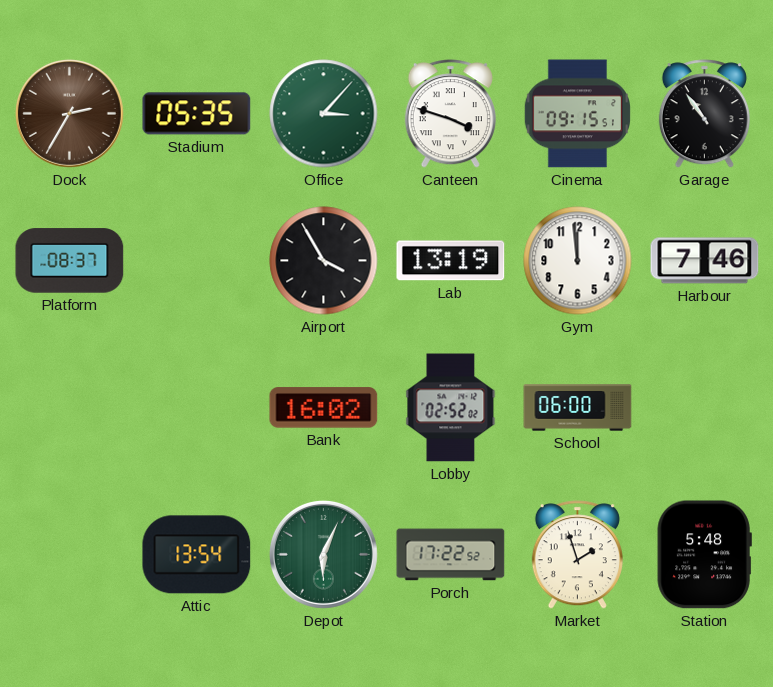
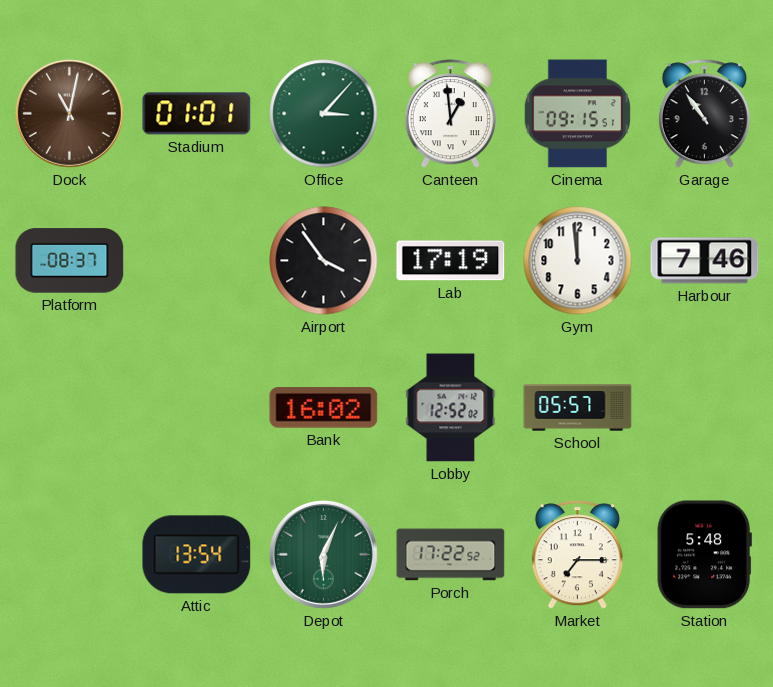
Dock: 2:35 -> 11:02
Stadium: 05:35 -> 01:01
Canteen: 3:48 -> 12:59
Airport: 3:55 -> 3:54
Lab: 13:19 -> 17:19
Lobby: 02:52 -> 12:52
School: 06:00 -> 05:57
Market: 1:57 -> 7:15
